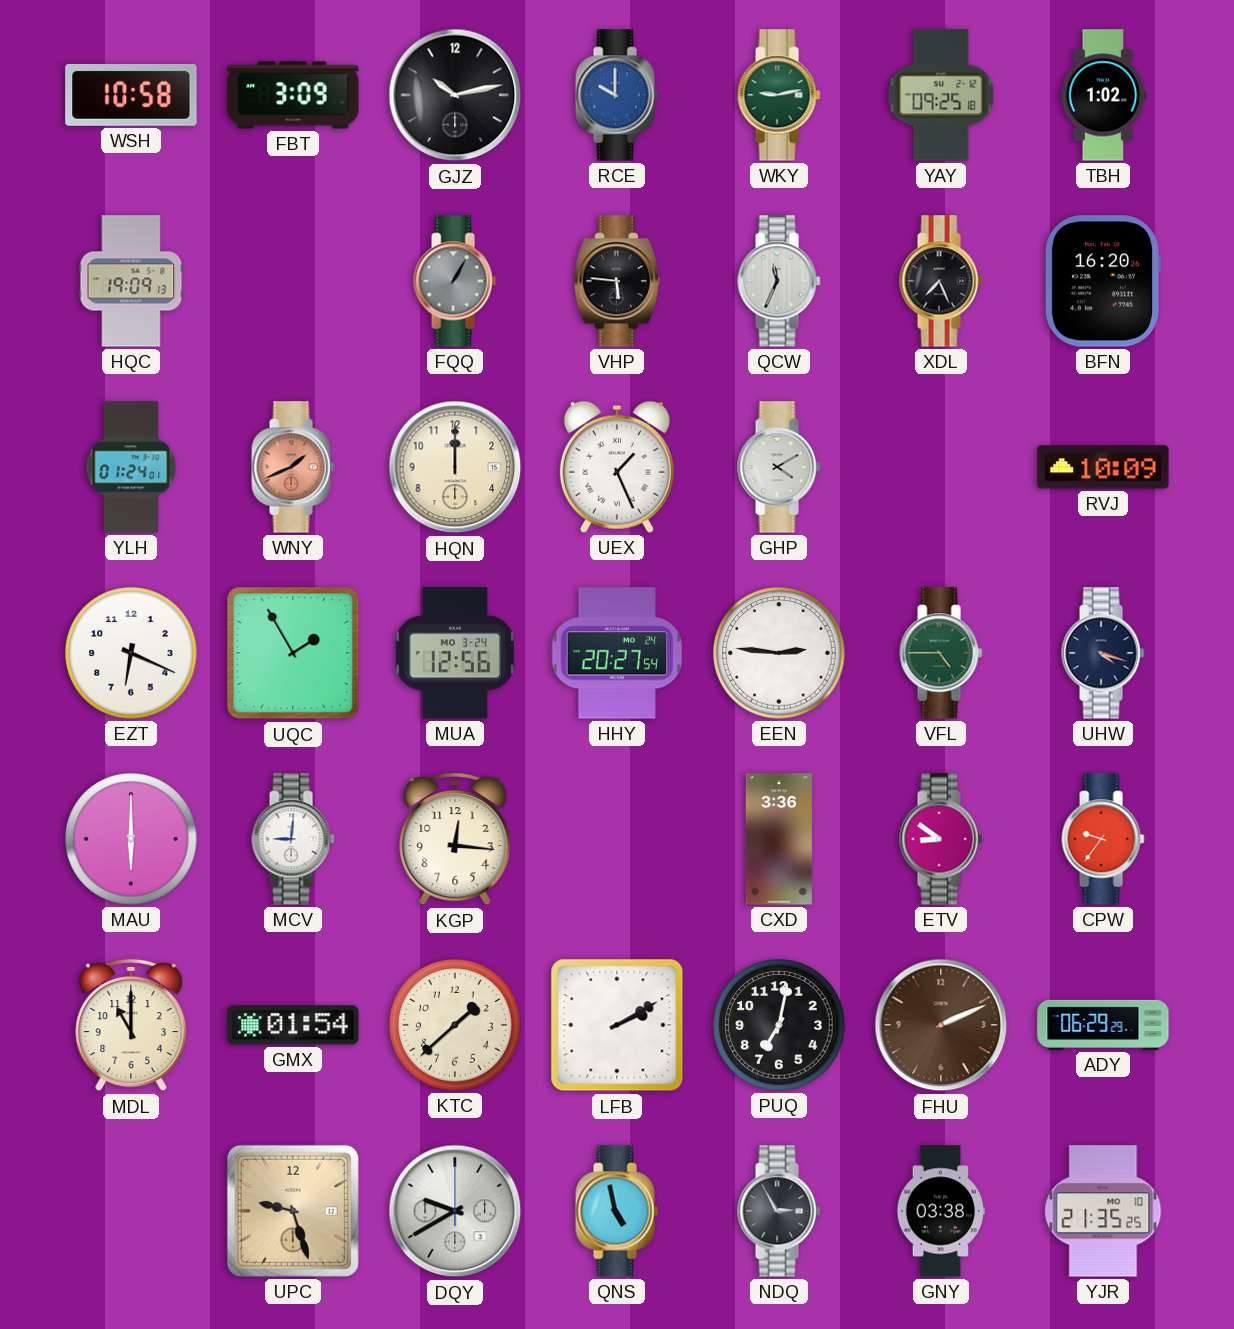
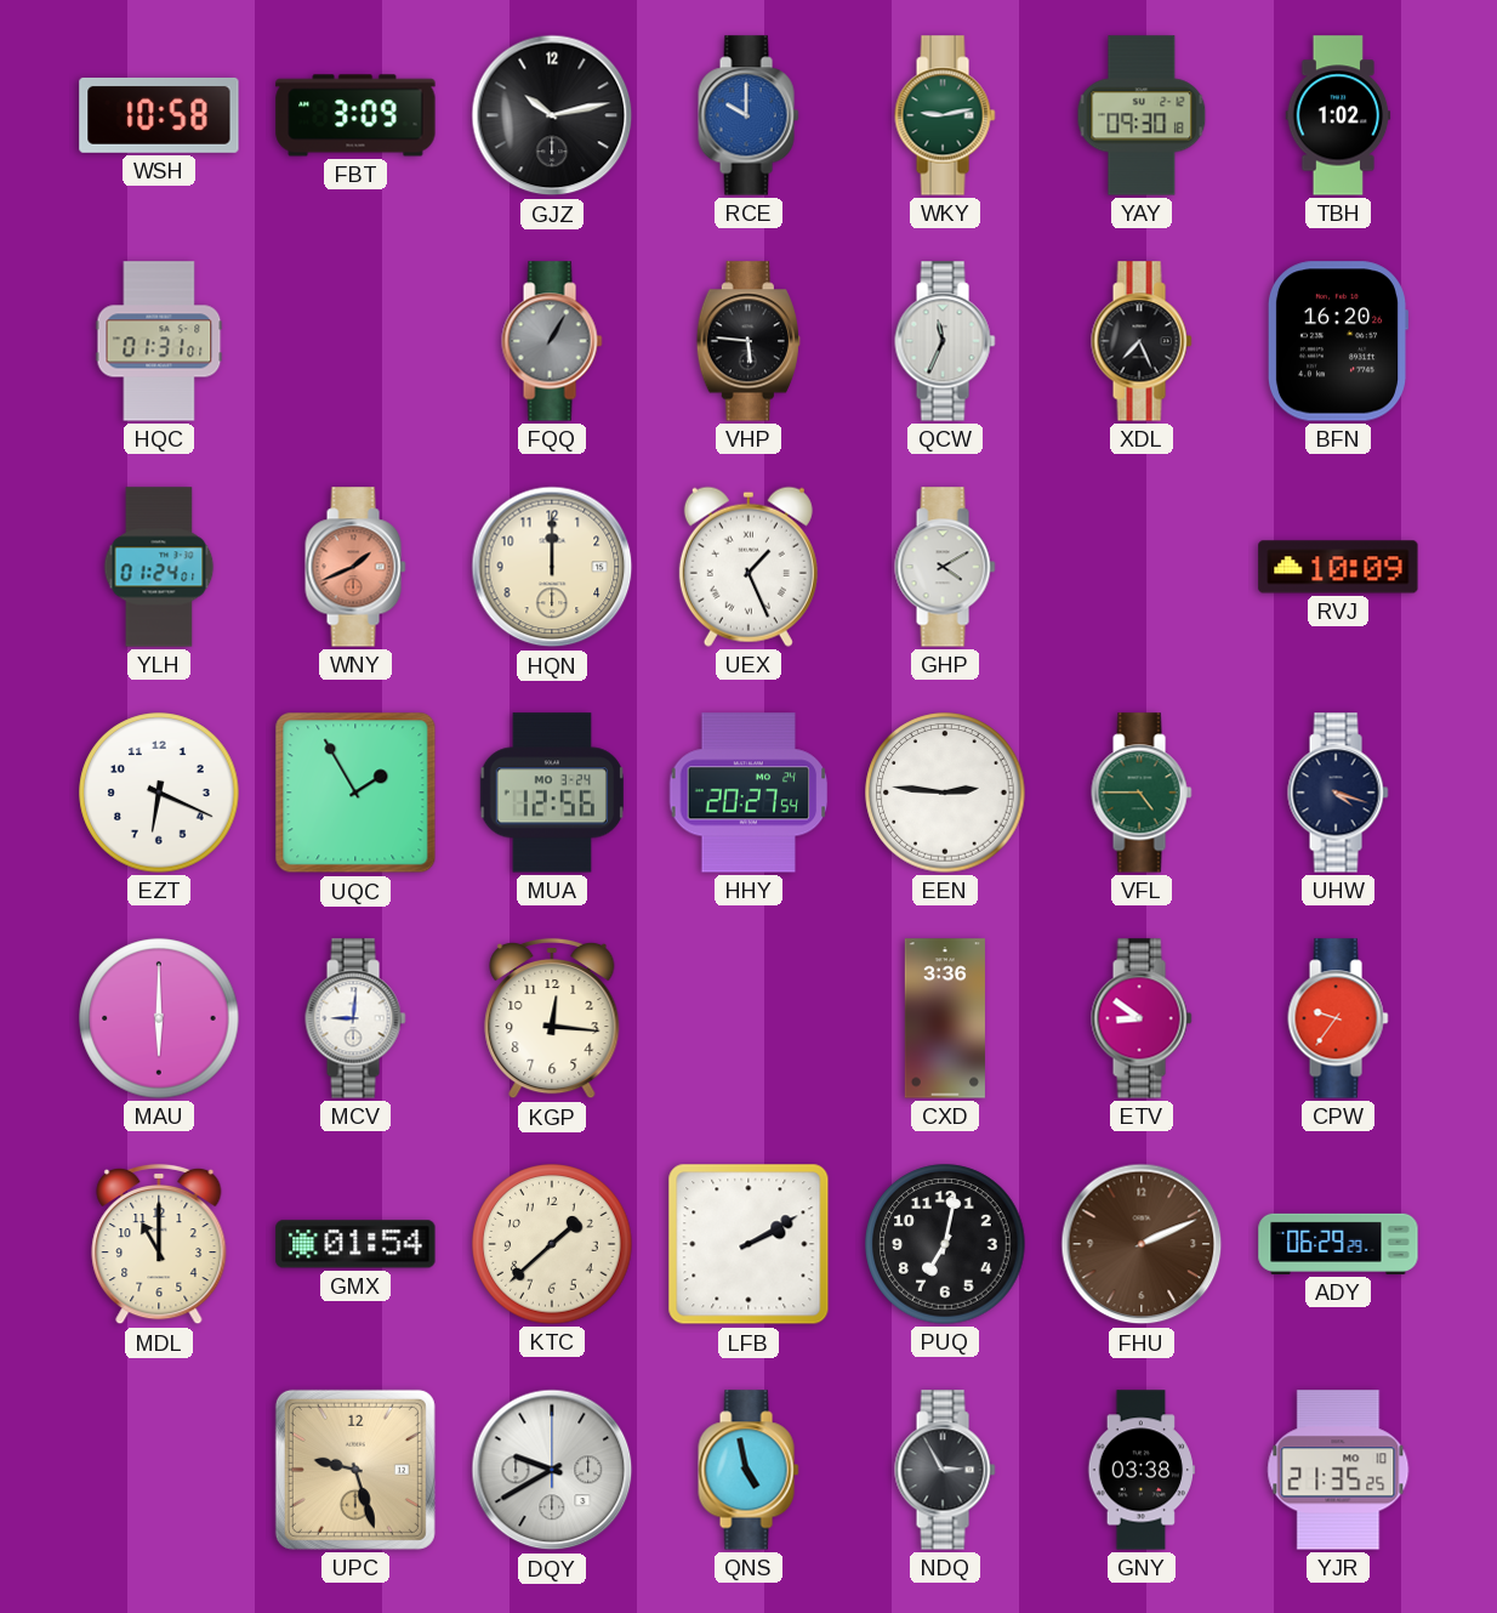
YAY: 09:25 -> 09:30
HQC: 19:09 -> 01:31
